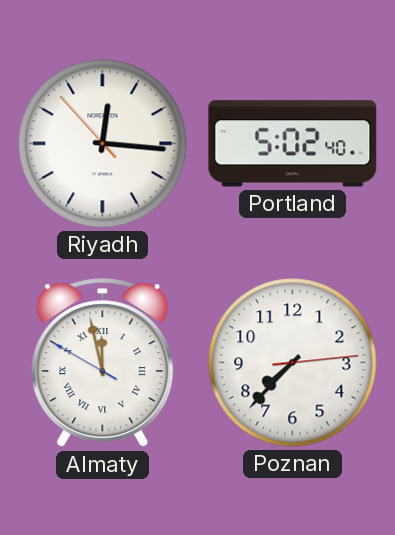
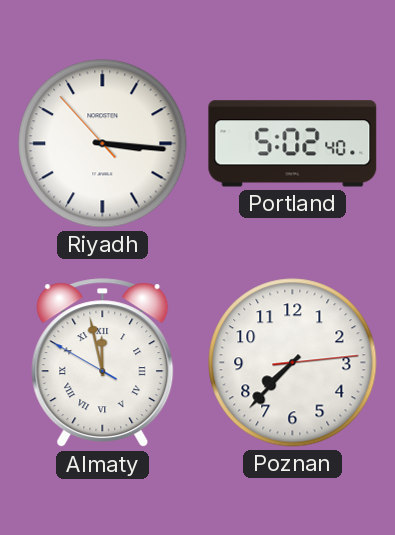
Riyadh: 12:15 -> 3:15
